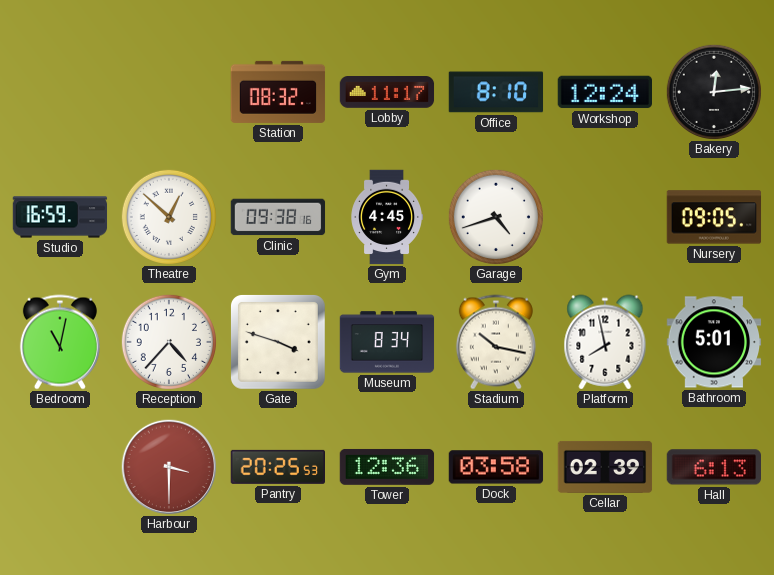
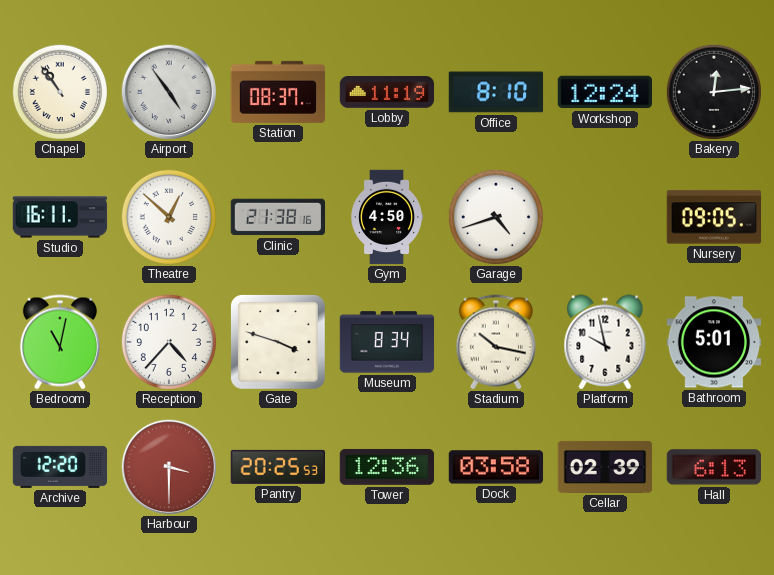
Chapel: none -> 10:54
Airport: none -> 4:54
Station: 08:32 -> 08:37
Lobby: 11:17 -> 11:19
Studio: 16:59 -> 16:11
Clinic: 09:38 -> 21:38
Gym: 4:45 -> 4:50
Platform: 7:58 -> 9:58
Archive: none -> 12:20
